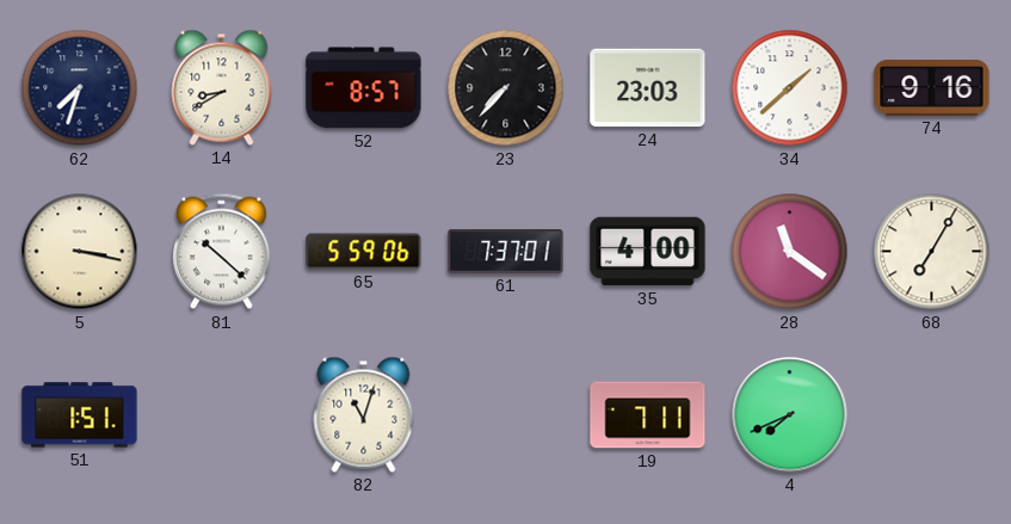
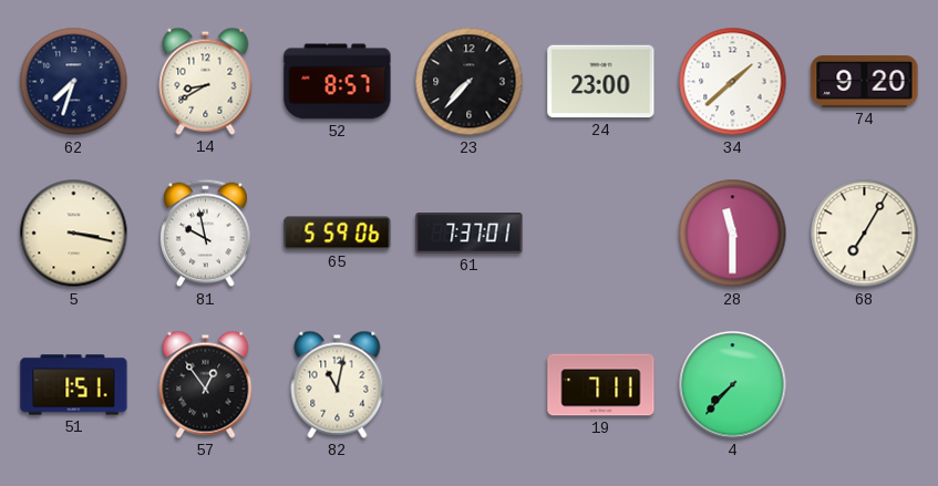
24: 23:03 -> 23:00
74: 9:16 -> 9:20
81: 10:22 -> 9:58
35: 4:00 -> none
28: 11:21 -> 11:30
57: none -> 12:54
82: 11:03 -> 11:02
4: 7:41 -> 7:37
